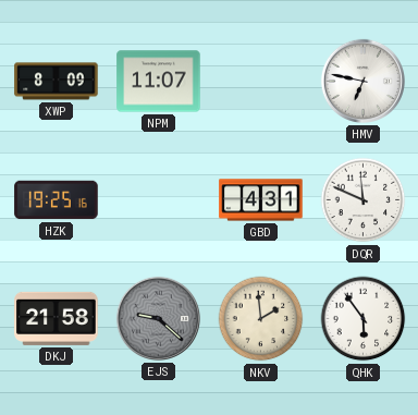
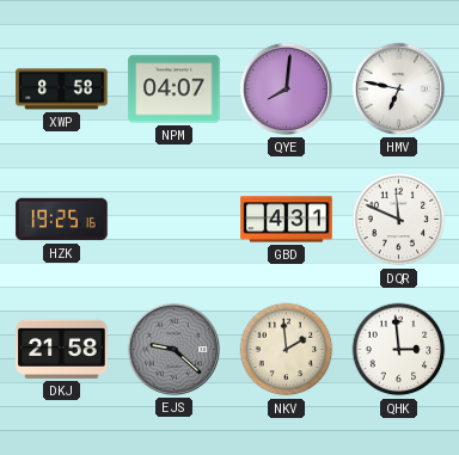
XWP: 8:09 -> 8:58
NPM: 11:07 -> 04:07
QYE: none -> 8:01
QHK: 5:54 -> 2:59
